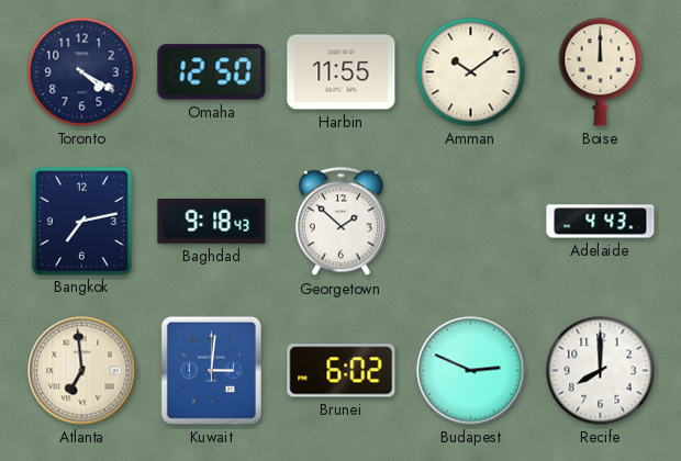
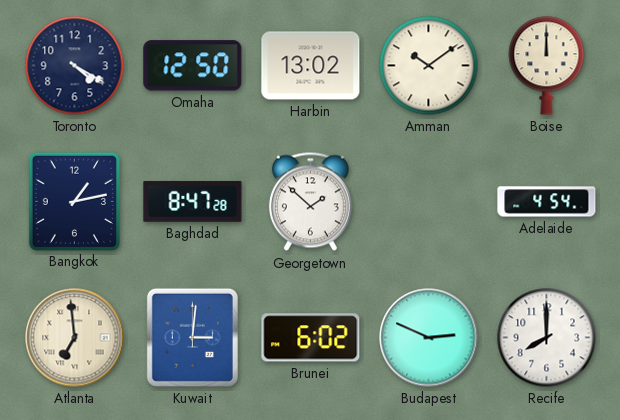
Harbin: 11:55 -> 13:02
Bangkok: 7:13 -> 1:13
Baghdad: 9:18 -> 8:47
Adelaide: 4:43 -> 4:54
